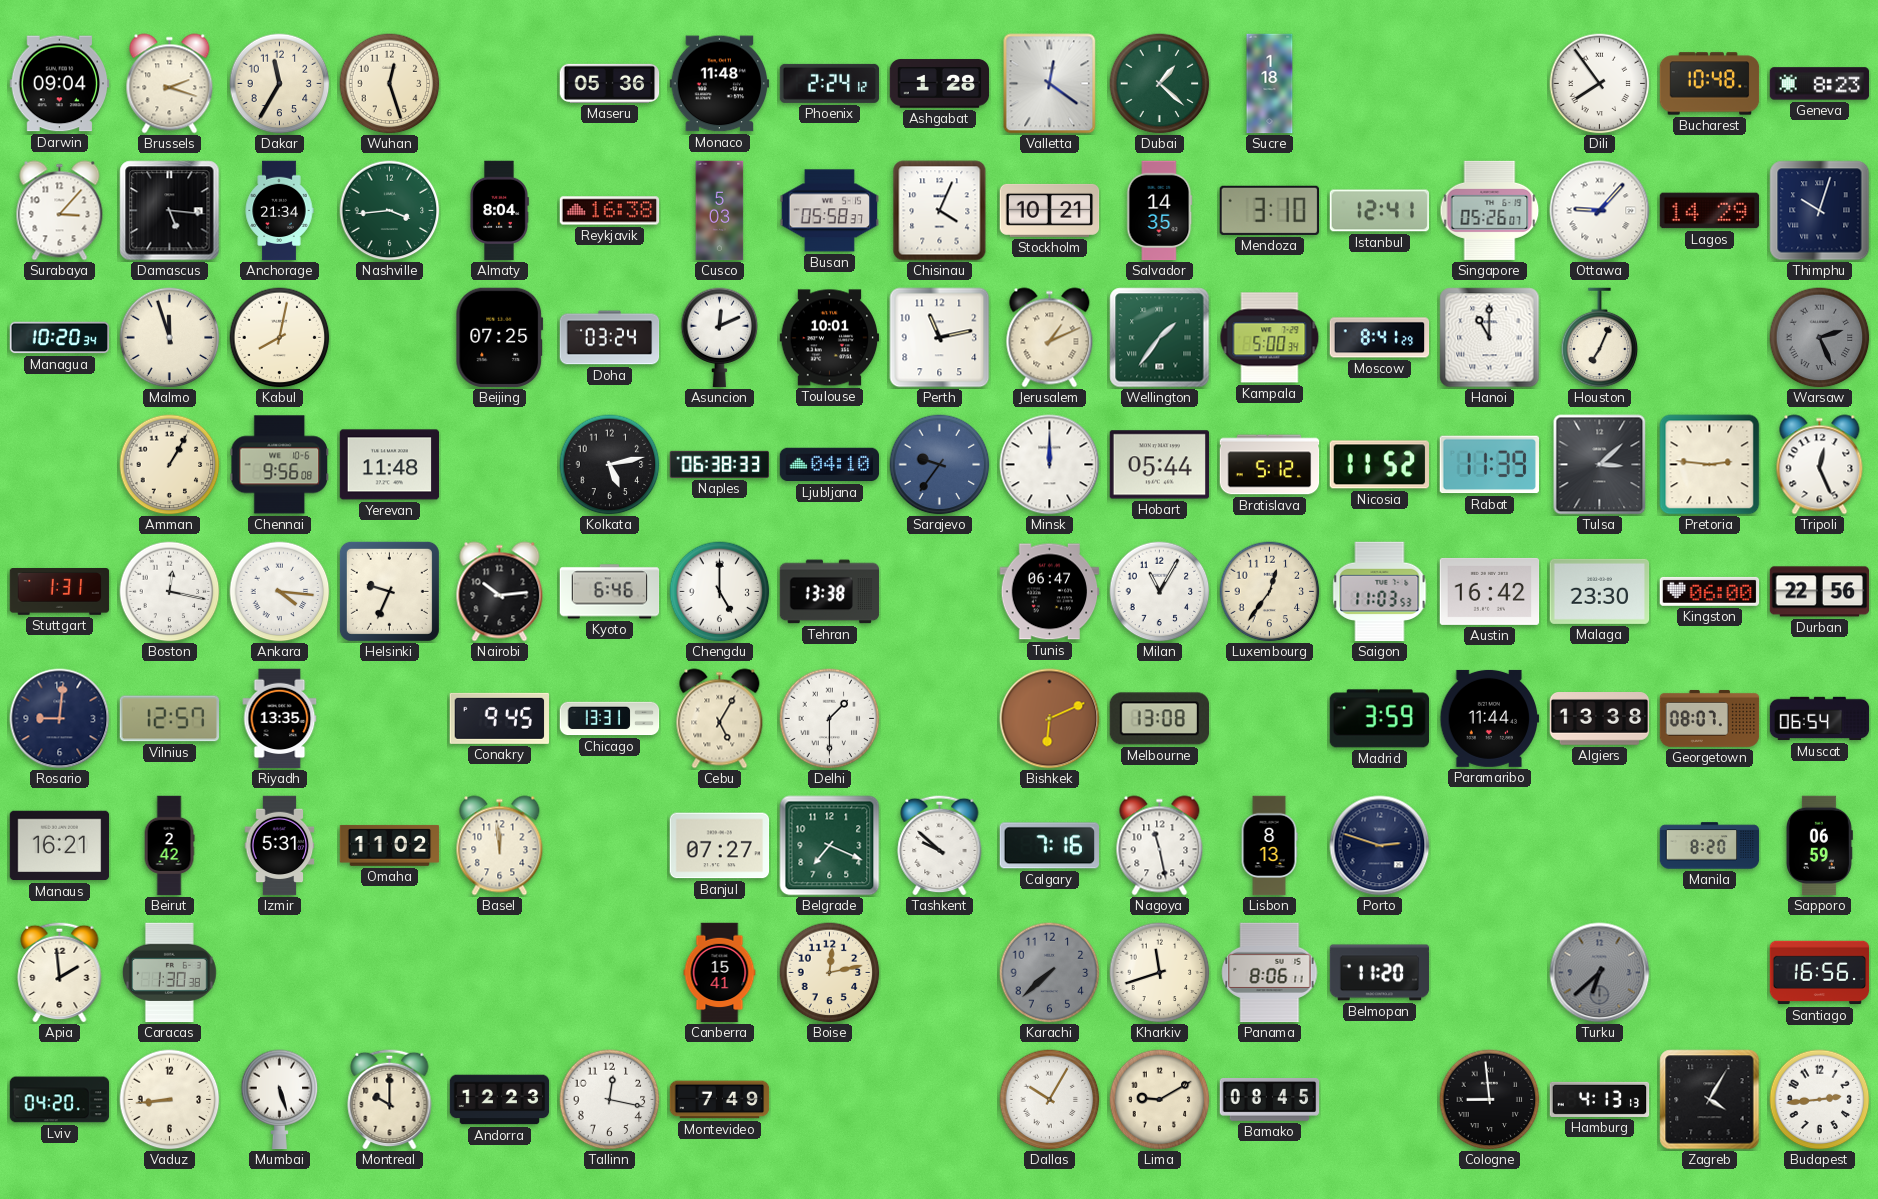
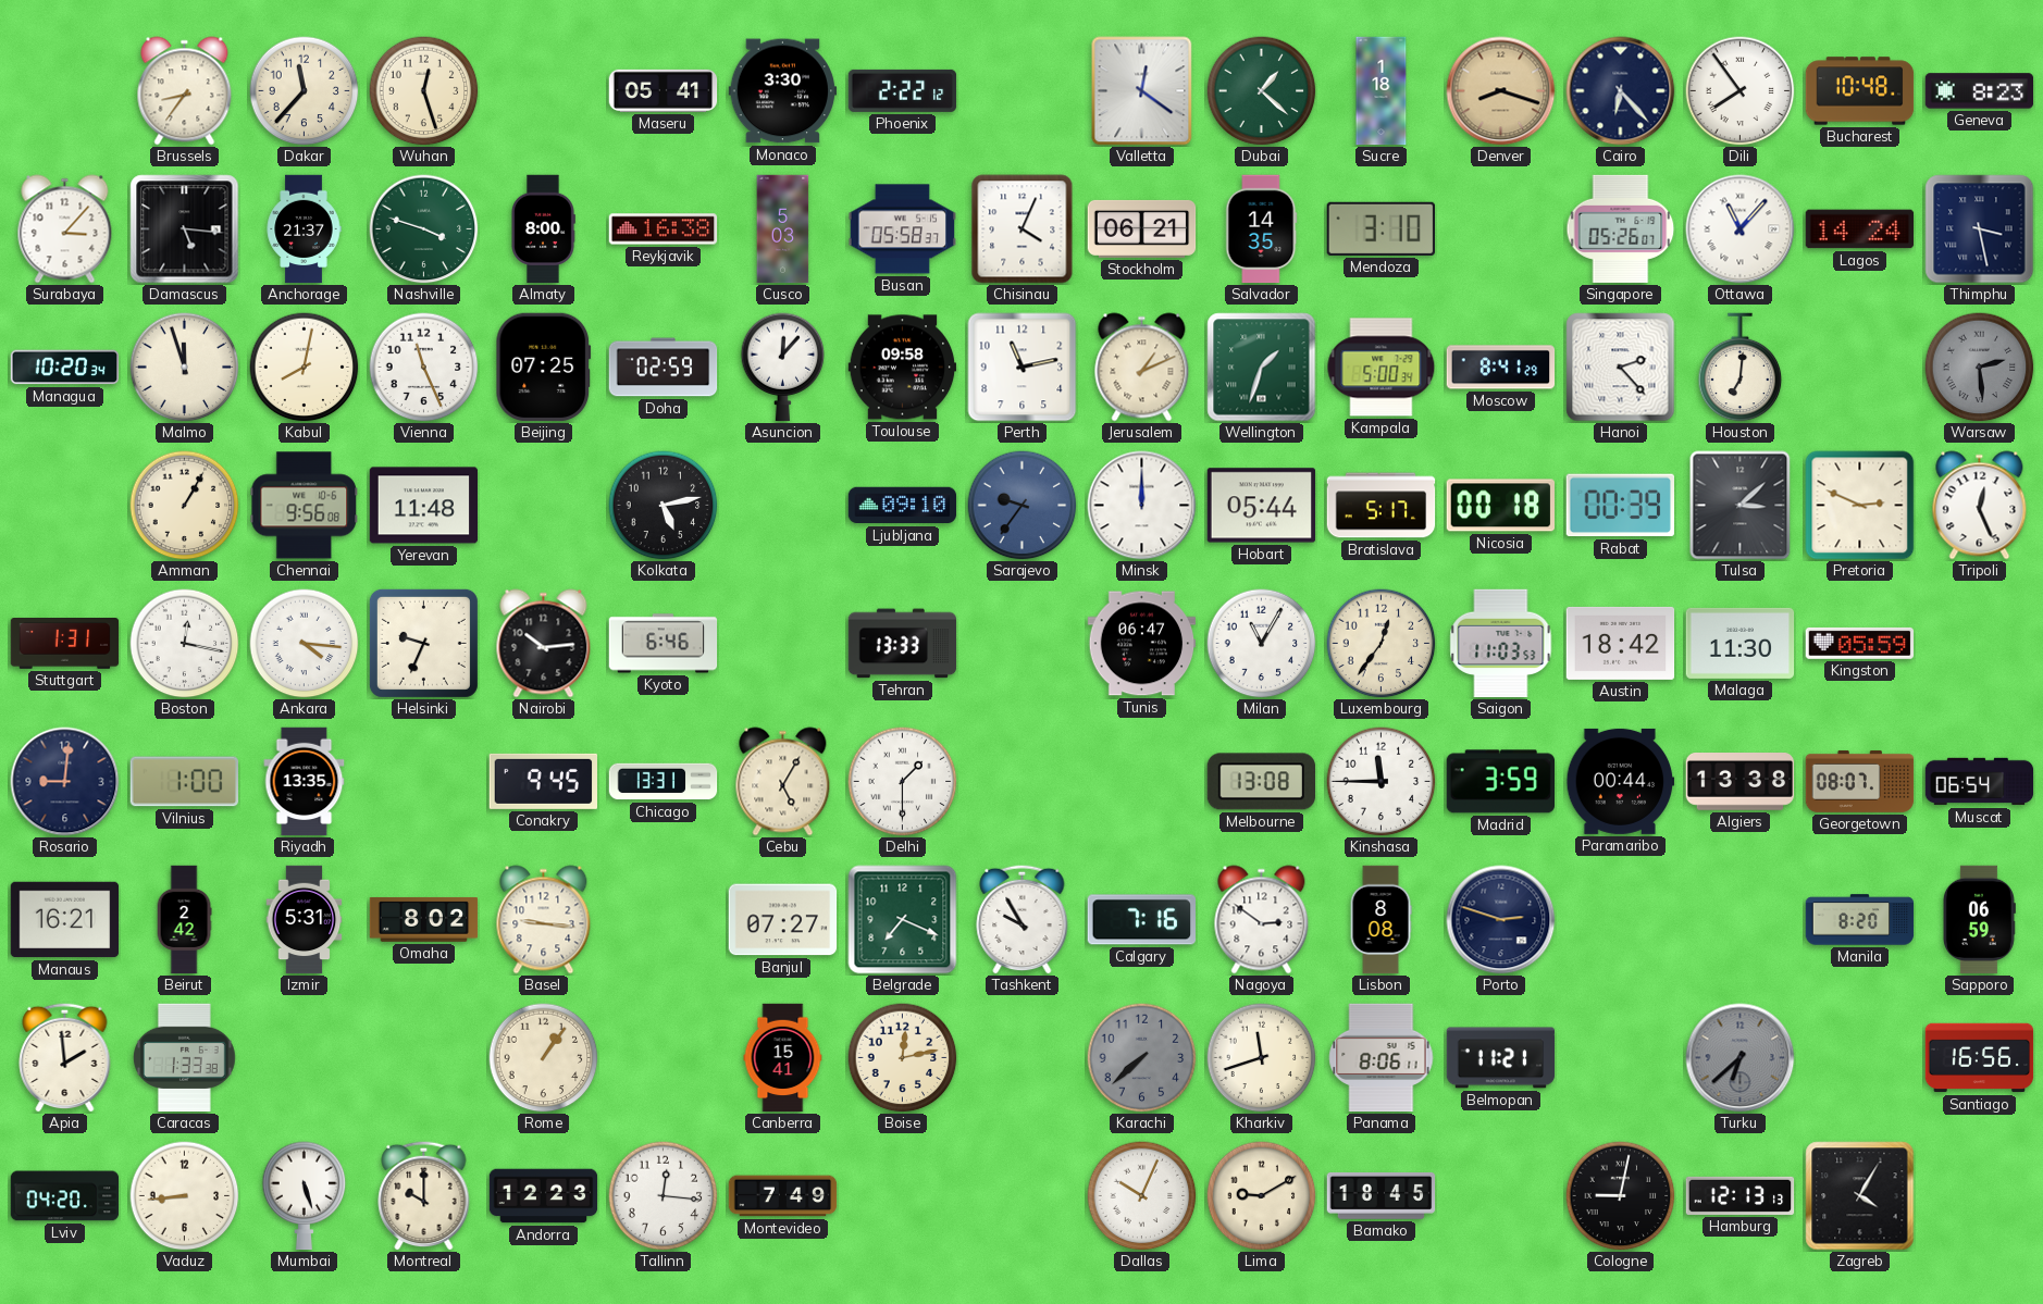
Darwin: 09:04 -> none
Brussels: 2:18 -> 8:36
Dakar: 11:35 -> 11:37
Maseru: 05:36 -> 05:41
Monaco: 11:48 -> 3:30
Phoenix: 2:24 -> 2:22
Ashgabat: 1:28 -> none
Denver: none -> 8:18
Cairo: none -> 6:23
Anchorage: 21:34 -> 21:37
Nashville: 3:44 -> 3:48
Almaty: 8:04 -> 8:00
Stockholm: 10:21 -> 06:21
Istanbul: 12:41 -> none
Ottawa: 9:07 -> 11:07
Lagos: 14:29 -> 14:24
Thimphu: 10:03 -> 3:28
Vienna: none -> 11:26
Doha: 03:24 -> 02:59
Asuncion: 12:11 -> 12:07
Toulouse: 10:01 -> 09:58
Wellington: 1:36 -> 1:33
Hanoi: 11:00 -> 2:23
Houston: 7:04 -> 7:01
Warsaw: 2:26 -> 2:29
Naples: 06:38 -> none
Ljubljana: 04:10 -> 09:10
Bratislava: 5:12 -> 5:17
Nicosia: 11:52 -> 00:18
Rabat: 11:39 -> 00:39
Pretoria: 2:46 -> 2:49
Chengdu: 5:00 -> none
Tehran: 13:38 -> 13:33
Austin: 16:42 -> 18:42
Malaga: 23:30 -> 11:30
Kingston: 06:00 -> 05:59
Durban: 22:56 -> none
Vilnius: 12:57 -> 1:00
Bishkek: 6:11 -> none
Kinshasa: none -> 11:45
Paramaribo: 11:44 -> 00:44
Omaha: 11:02 -> 8:02
Basel: 11:59 -> 9:16
Tashkent: 9:52 -> 9:55
Nagoya: 11:28 -> 2:51
Lisbon: 8:13 -> 8:08
Caracas: 1:30 -> 1:33
Rome: none -> 1:06
Belmopan: 11:20 -> 11:21
Tallinn: 12:17 -> 12:16
Dallas: 10:05 -> 10:04
Bamako: 08:45 -> 18:45
Cologne: 8:59 -> 9:02
Hamburg: 4:13 -> 12:13
Budapest: 2:44 -> none
